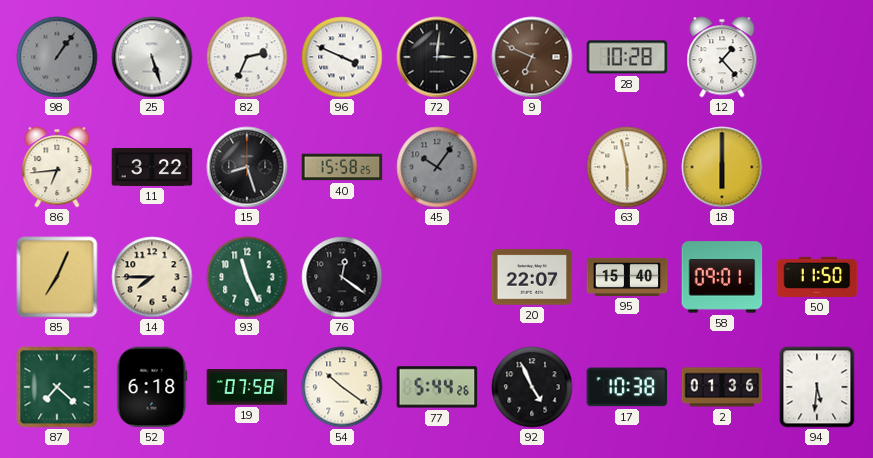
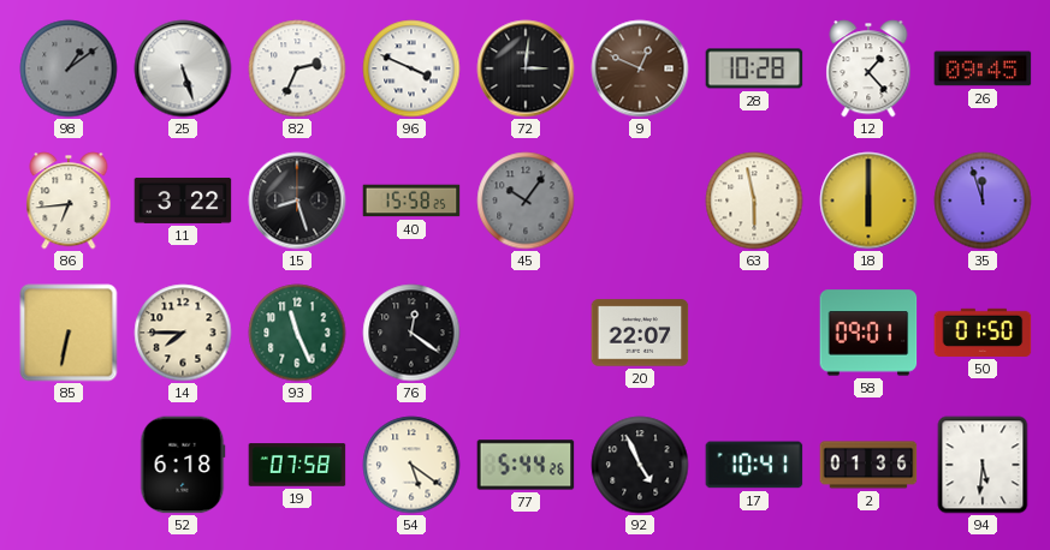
98: 1:06 -> 1:09
9: 6:49 -> 12:49
26: none -> 09:45
35: none -> 11:57
85: 7:04 -> 6:32
95: 15:40 -> none
50: 11:50 -> 01:50
87: 7:22 -> none
54: 10:21 -> 5:21
17: 10:38 -> 10:41
